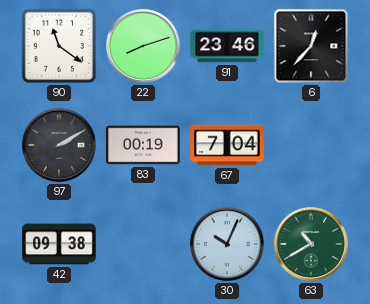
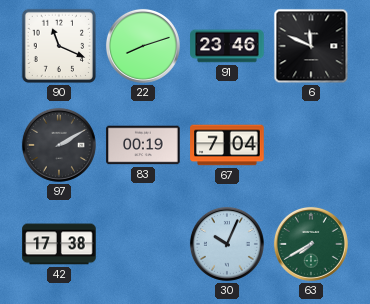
90: 11:21 -> 11:19
6: 12:37 -> 11:49
42: 09:38 -> 17:38
63: 10:40 -> 7:40
